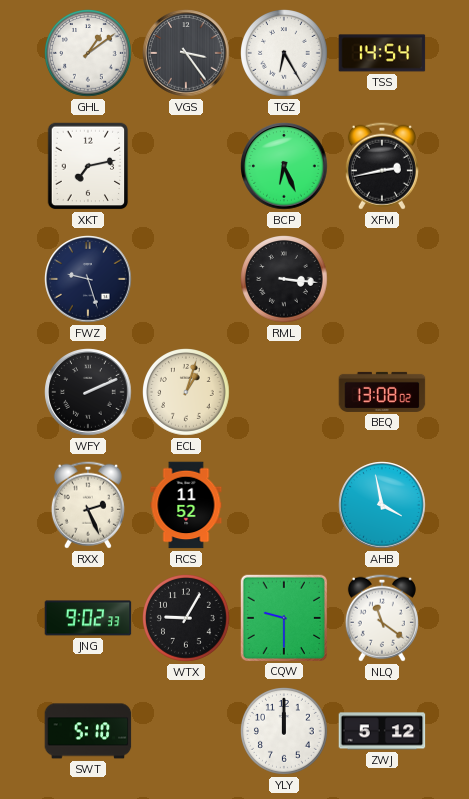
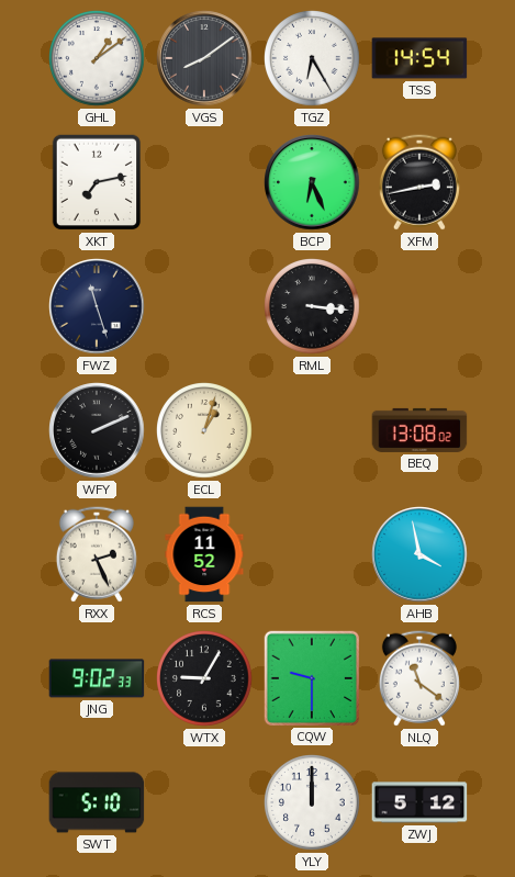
VGS: 3:24 -> 8:09
FWZ: 9:27 -> 11:27
